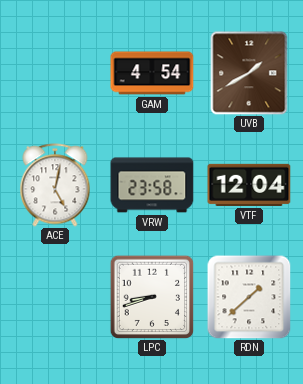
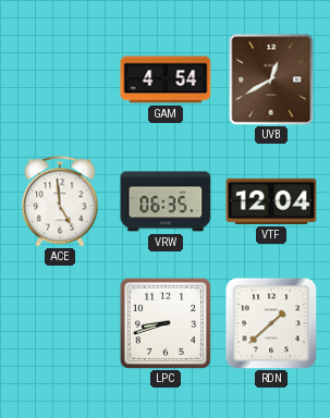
UVB: 1:40 -> 12:40
ACE: 5:02 -> 4:59
VRW: 23:58 -> 06:35
